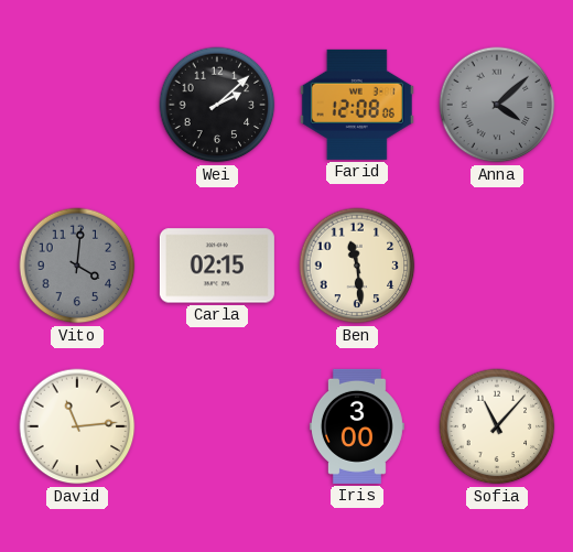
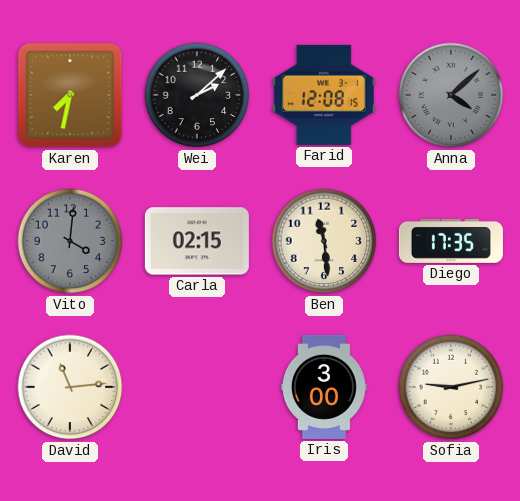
Karen: none -> 7:32
Farid: 12:08:06 -> 12:08:15
Diego: none -> 17:35
Sofia: 11:07 -> 9:13
